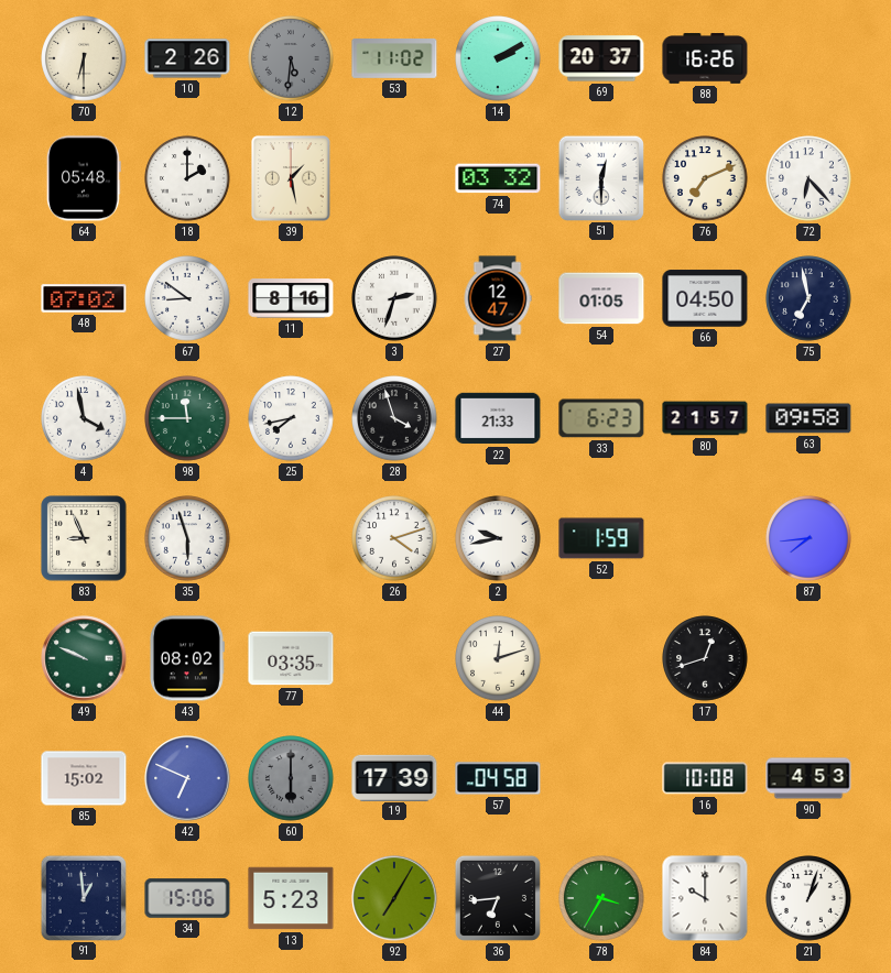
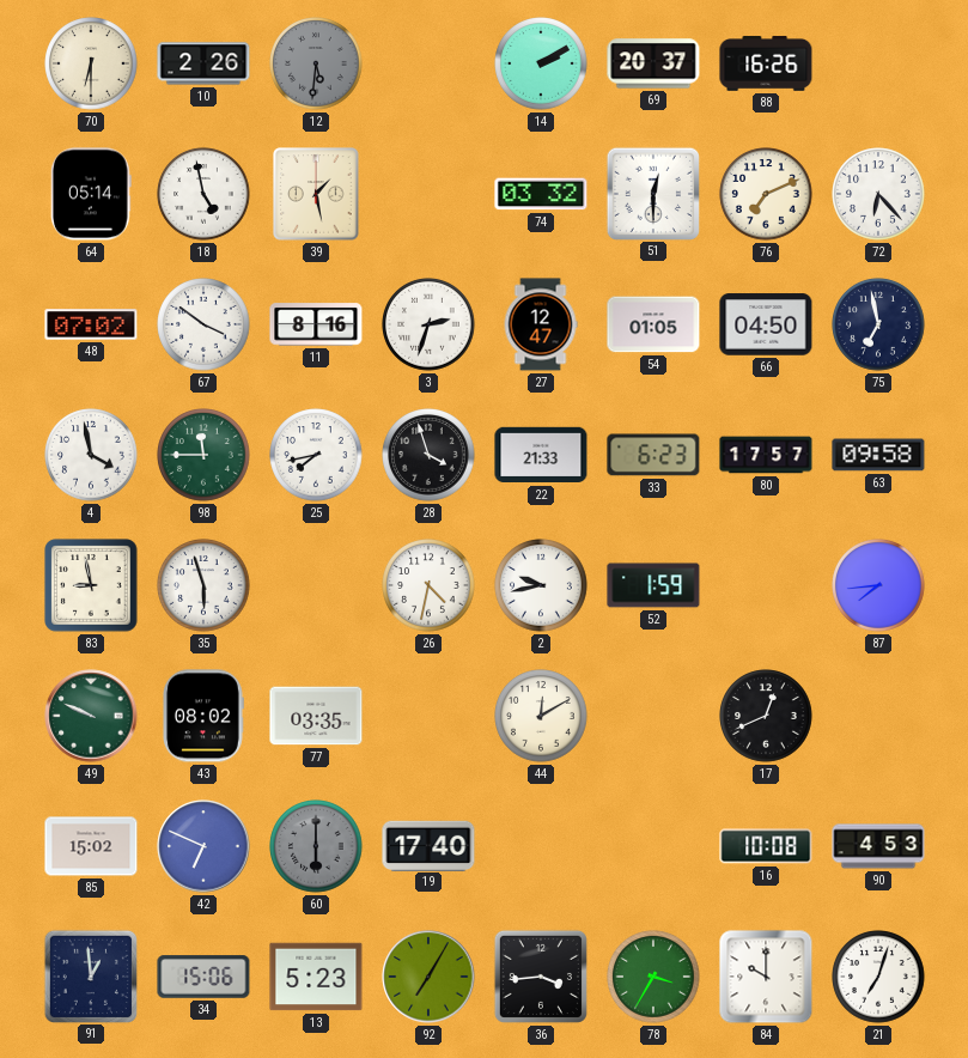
53: 11:02 -> none
64: 05:48 -> 05:14
18: 2:00 -> 4:58
67: 8:51 -> 3:51
80: 21:57 -> 17:57
83: 8:56 -> 8:58
26: 4:12 -> 4:32
44: 12:12 -> 12:10
17: 12:42 -> 12:41
19: 17:39 -> 17:40
57: 04:58 -> none
36: 6:44 -> 3:44
21: 1:03 -> 7:03
